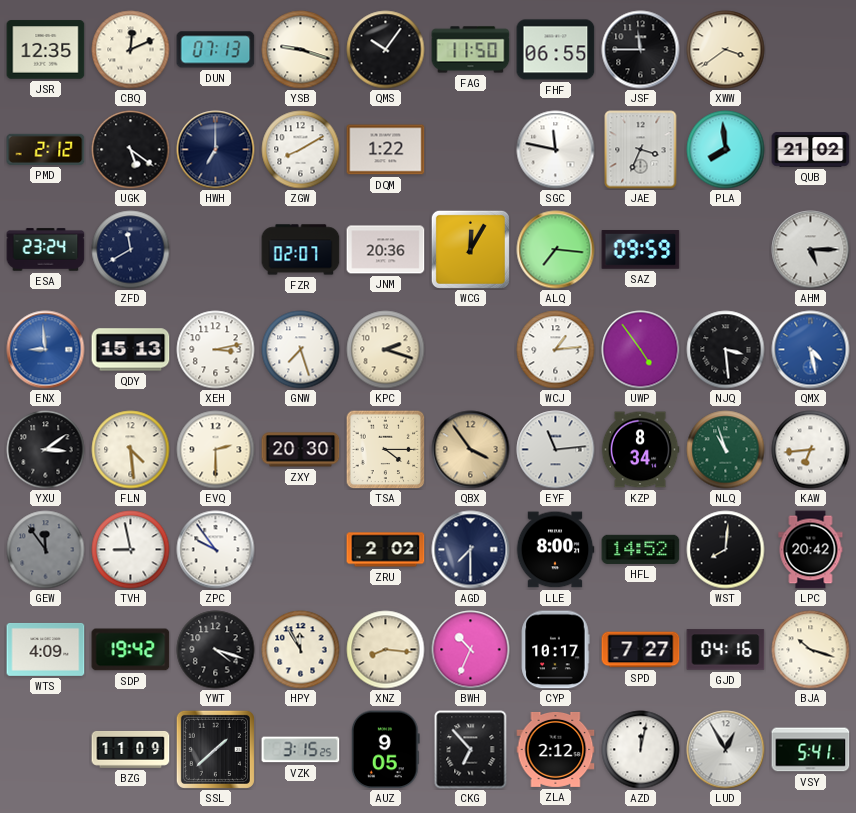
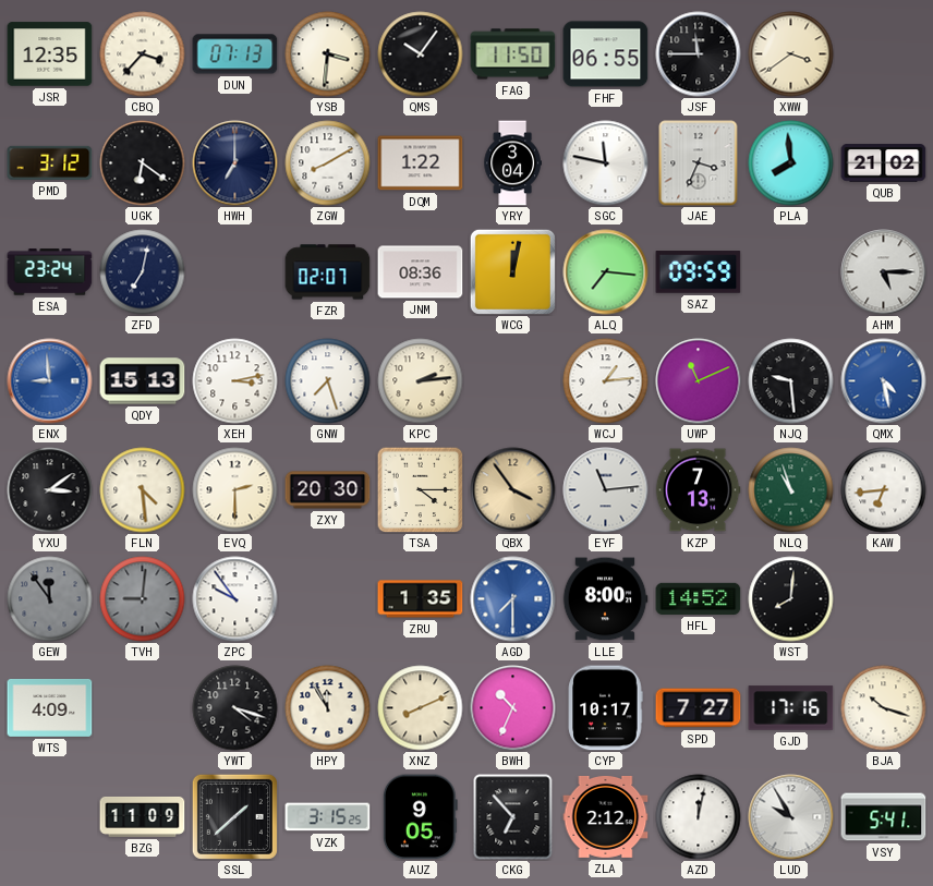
CBQ: 12:11 -> 3:37
YSB: 9:18 -> 3:31
PMD: 2:12 -> 3:12
UGK: 5:21 -> 6:21
YRY: none -> 3:04
ZFD: 11:40 -> 7:02
JNM: 20:36 -> 08:36
WCG: 12:05 -> 12:02
KPC: 2:18 -> 2:14
UWP: 4:54 -> 11:11
NJQ: 3:29 -> 9:29
KZP: 8:34 -> 7:13
TVH: 8:58 -> 9:01
TVH dial: white -> grey
ZRU: 2:02 -> 1:35
AGD dial: navy -> blue
LPC: 20:42 -> none
SDP: 19:42 -> none
XNZ: 8:16 -> 8:11
GJD: 04:16 -> 17:16
LUD: 12:55 -> 9:55
